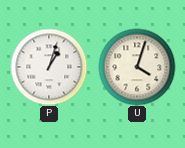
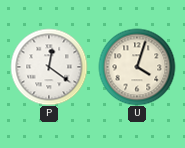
P: 1:03 -> 12:21
